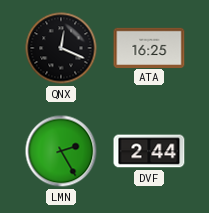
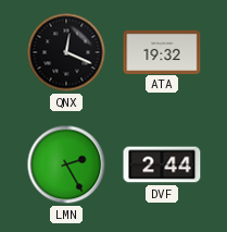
ATA: 16:25 -> 19:32
